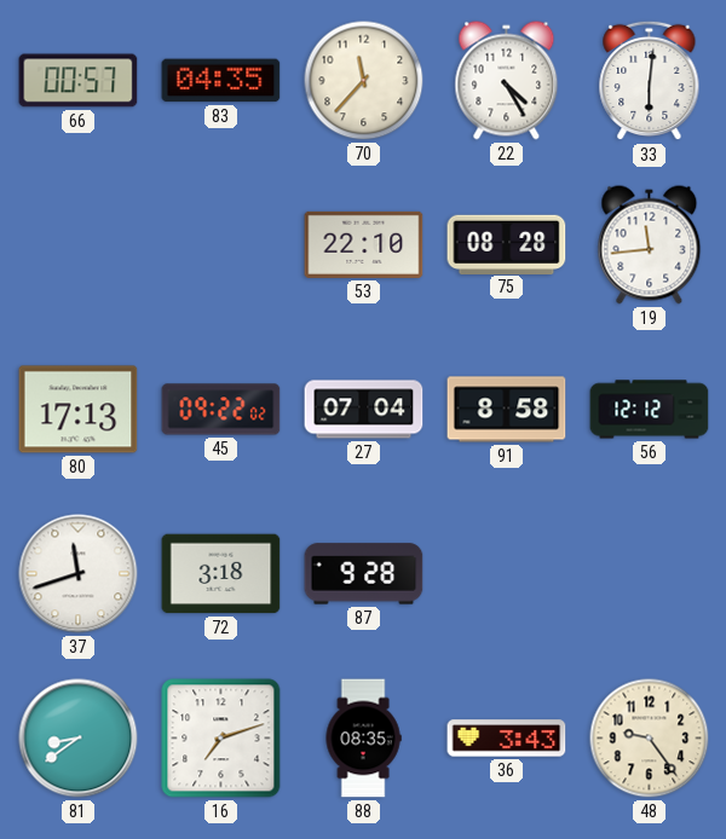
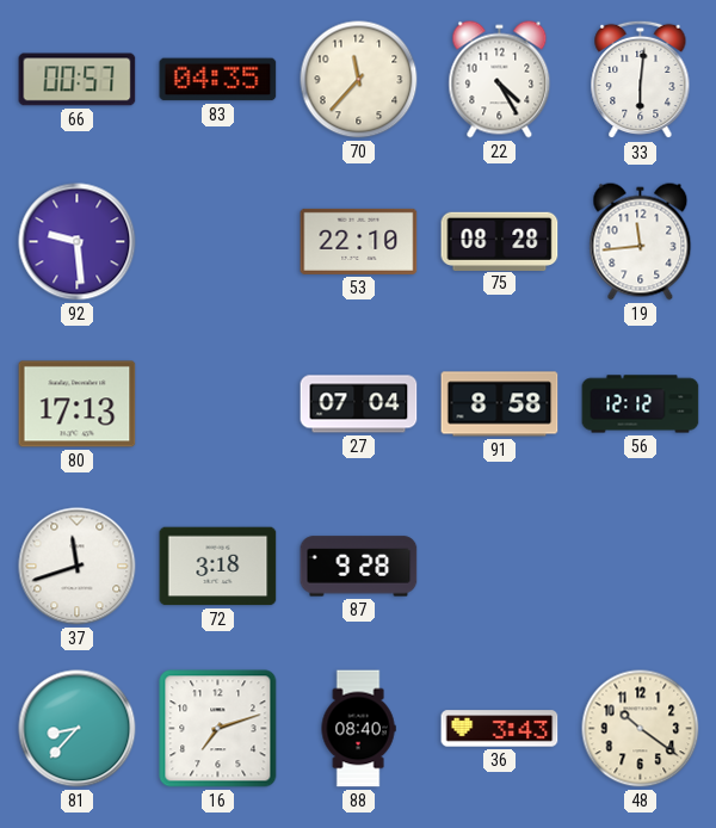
92: none -> 9:29
45: 09:22 -> none
81: 8:39 -> 8:37
88: 08:35 -> 08:40
48: 9:24 -> 10:21
